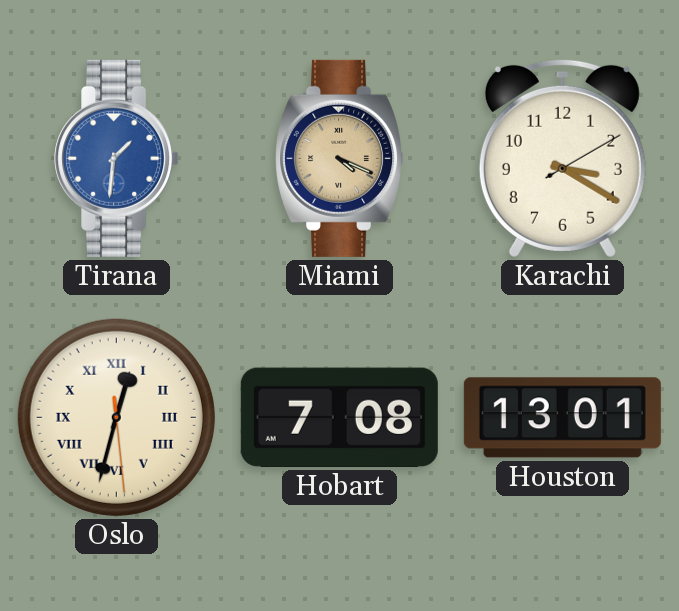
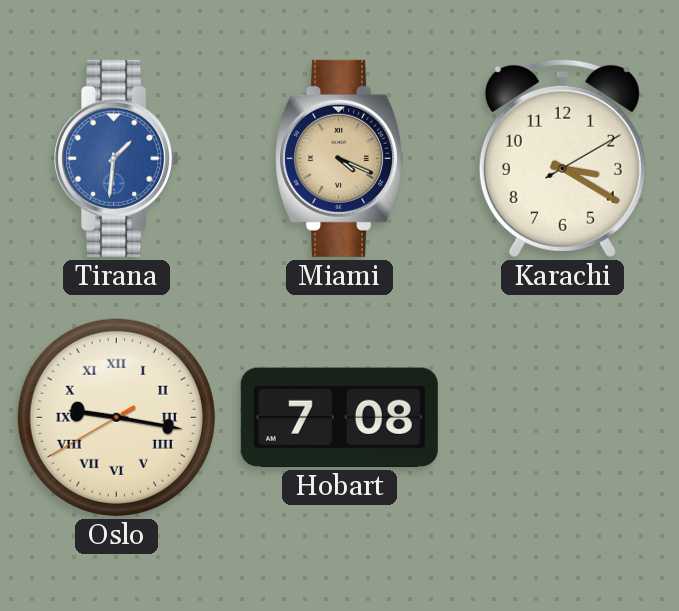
Oslo: 12:32 -> 9:16
Houston: 13:01 -> none
